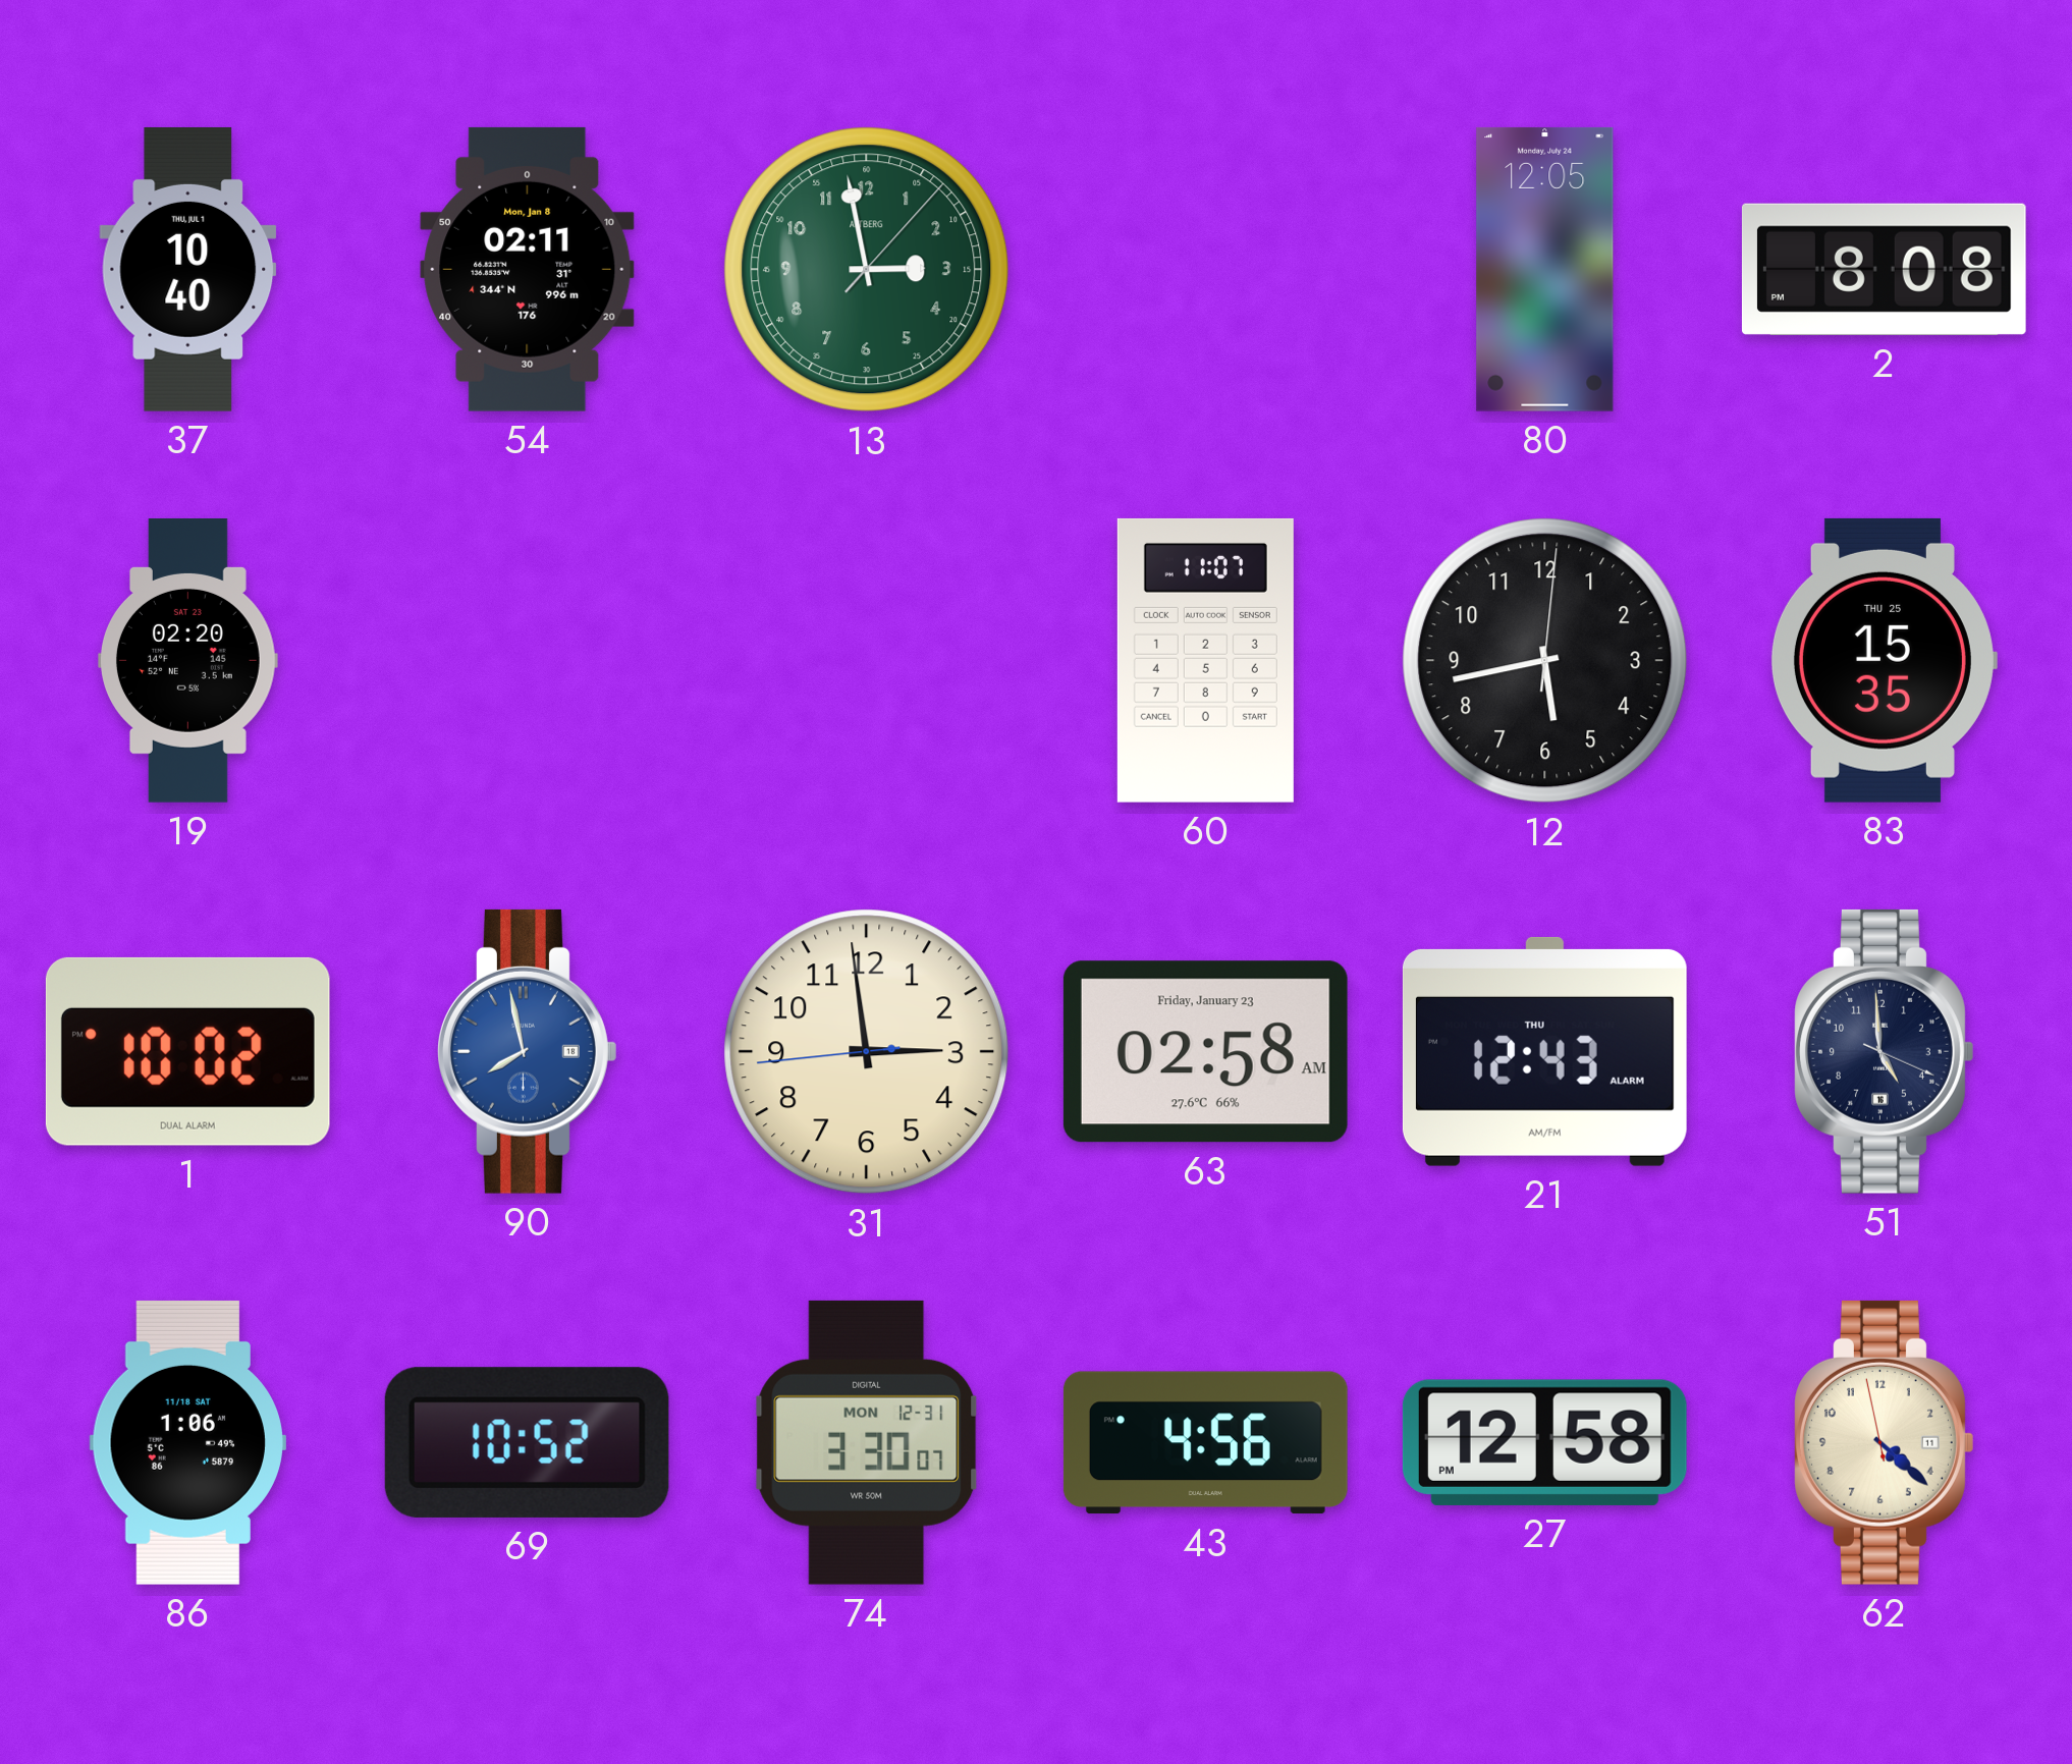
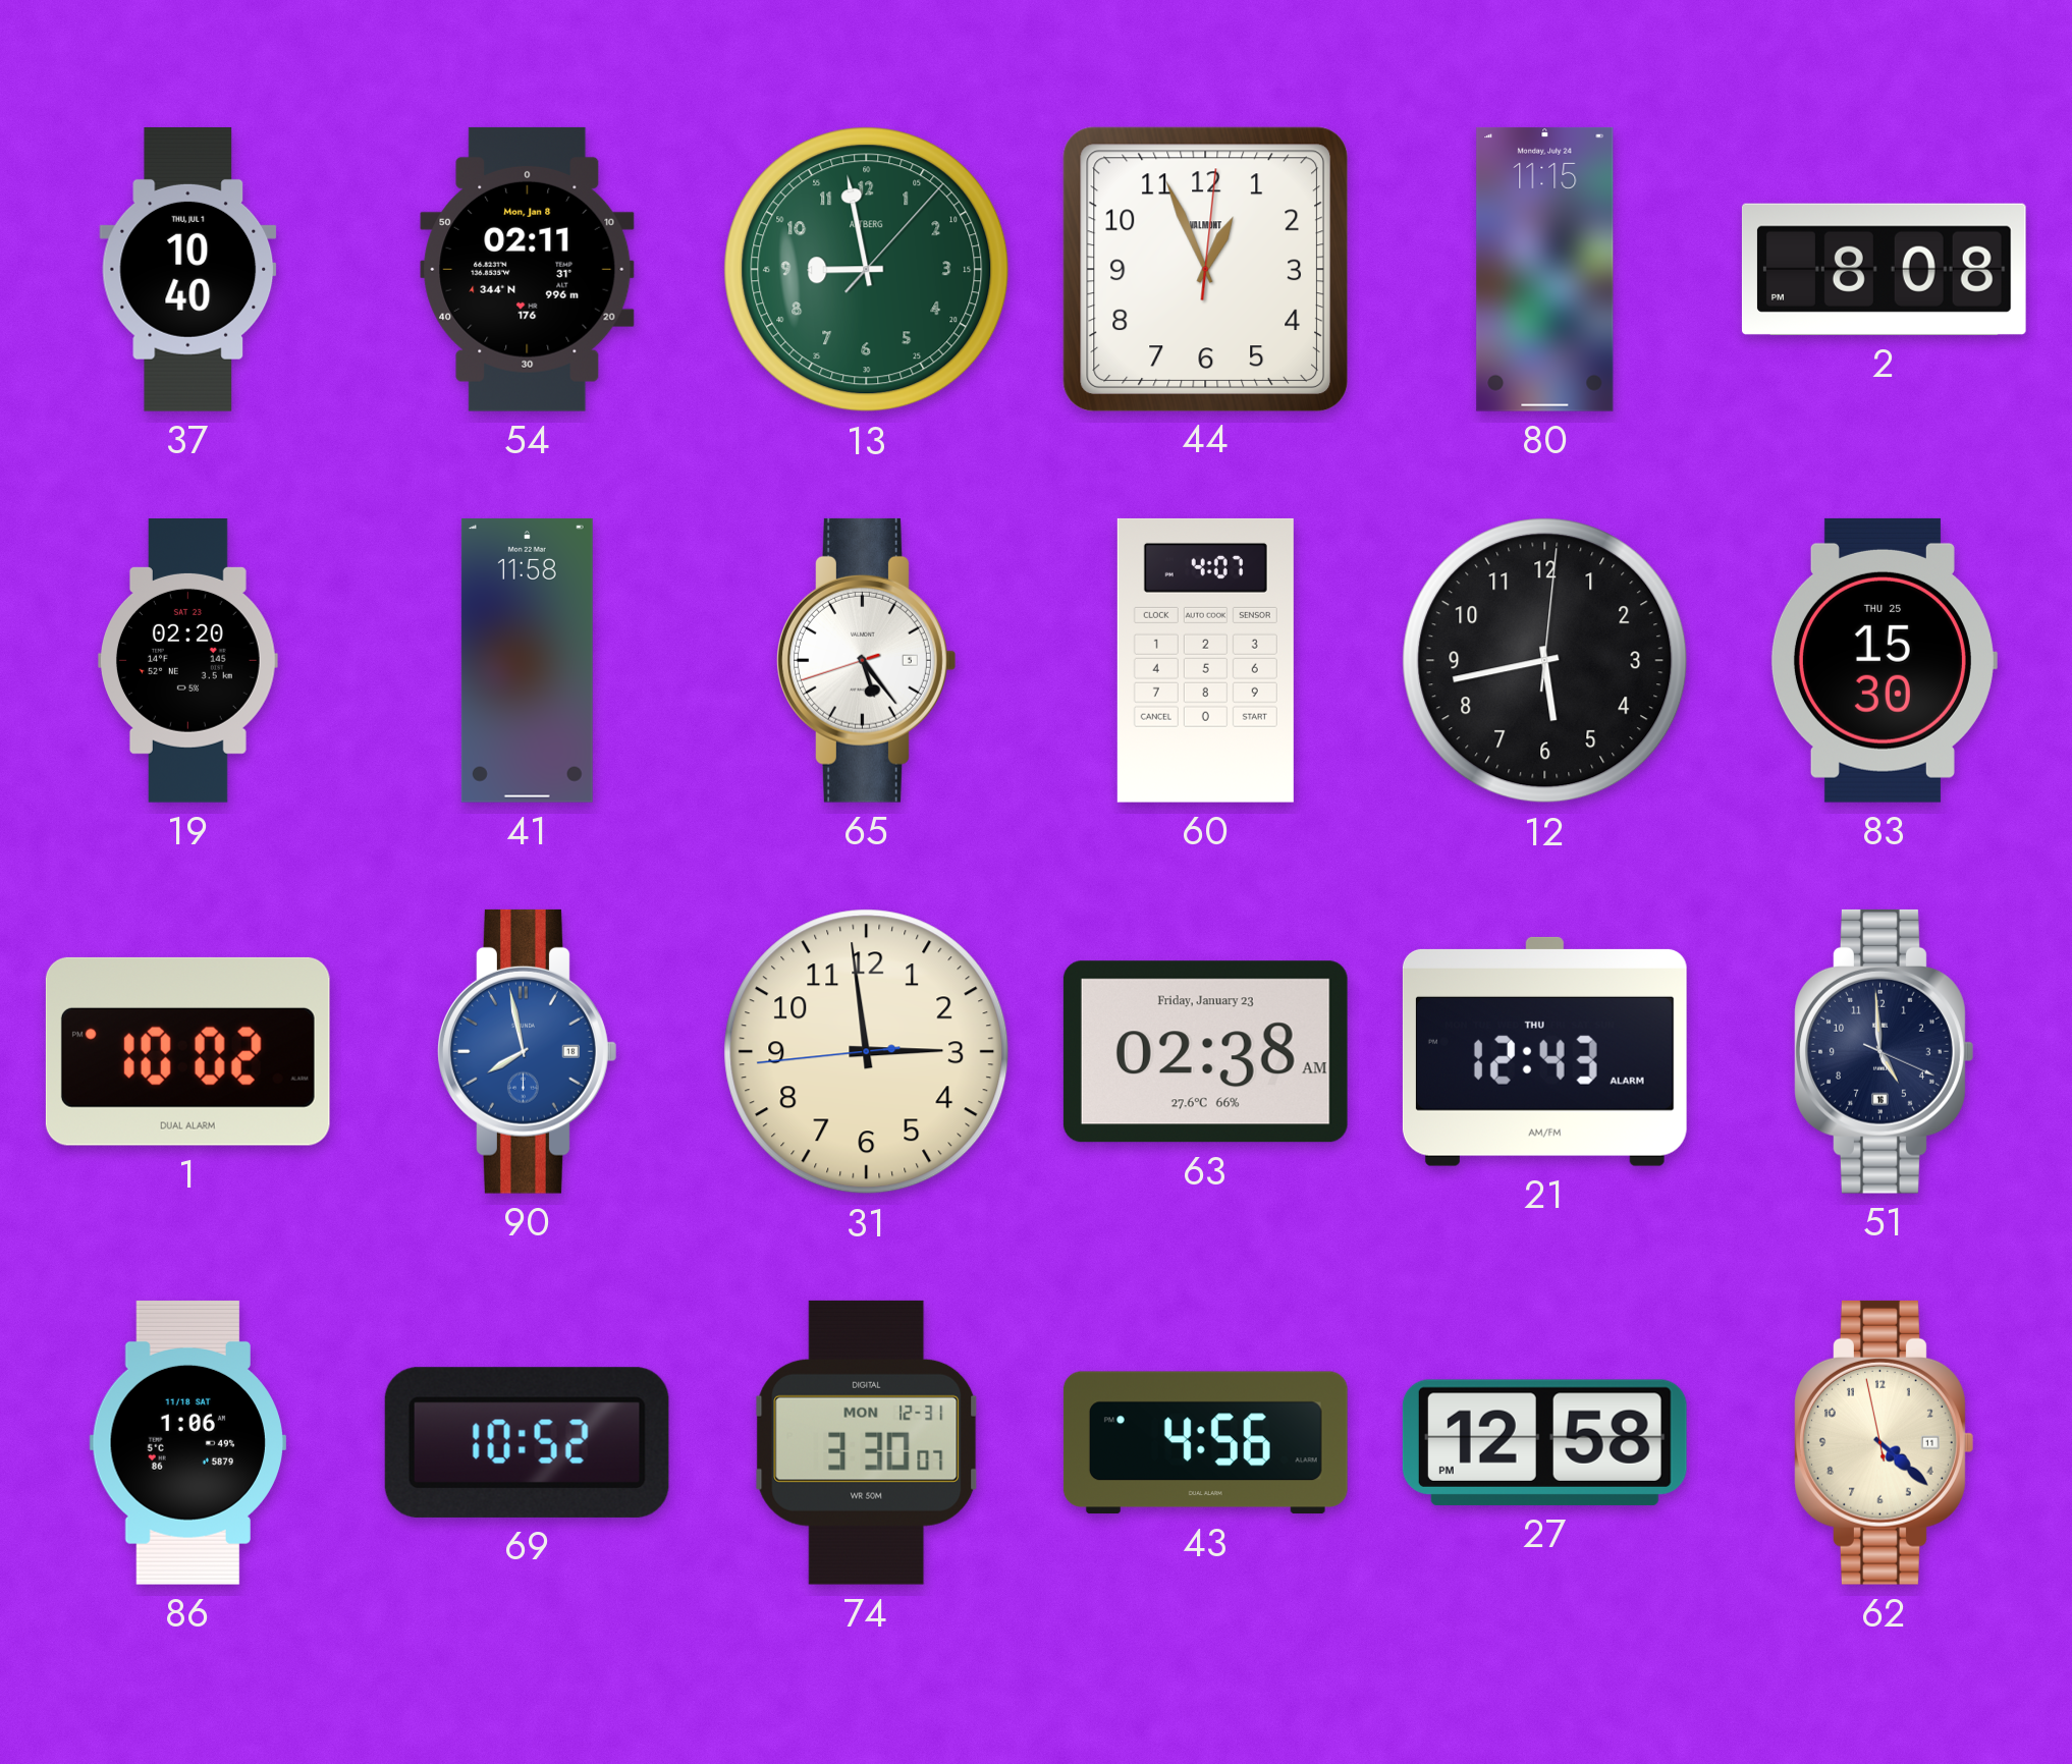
13: 2:58 -> 8:58
44: none -> 12:56
80: 12:05 -> 11:15
41: none -> 11:58
65: none -> 5:23
60: 11:07 -> 4:07
83: 15:35 -> 15:30
63: 02:58 -> 02:38
